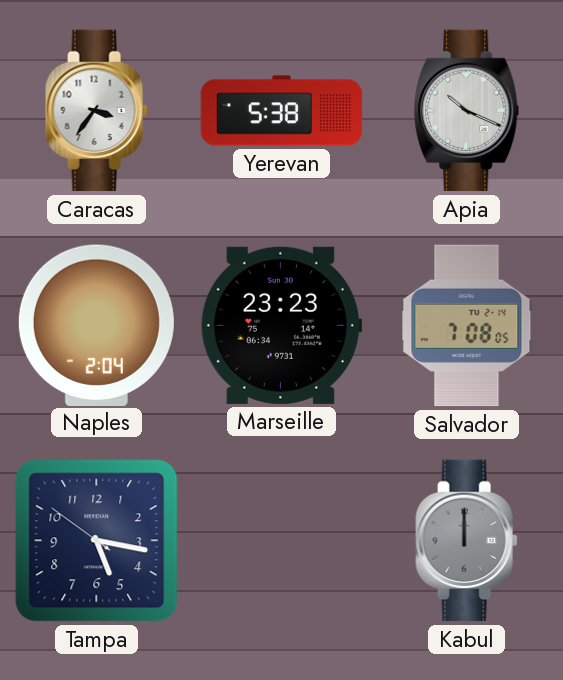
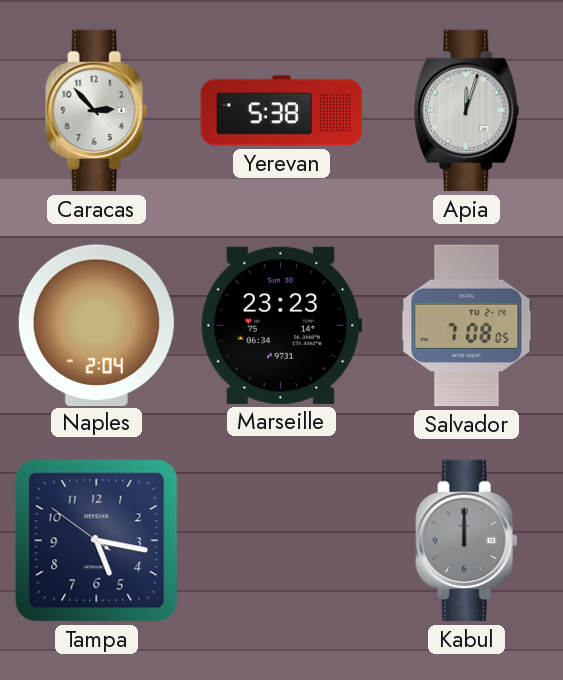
Caracas: 3:36 -> 2:53
Apia: 10:19 -> 12:03
